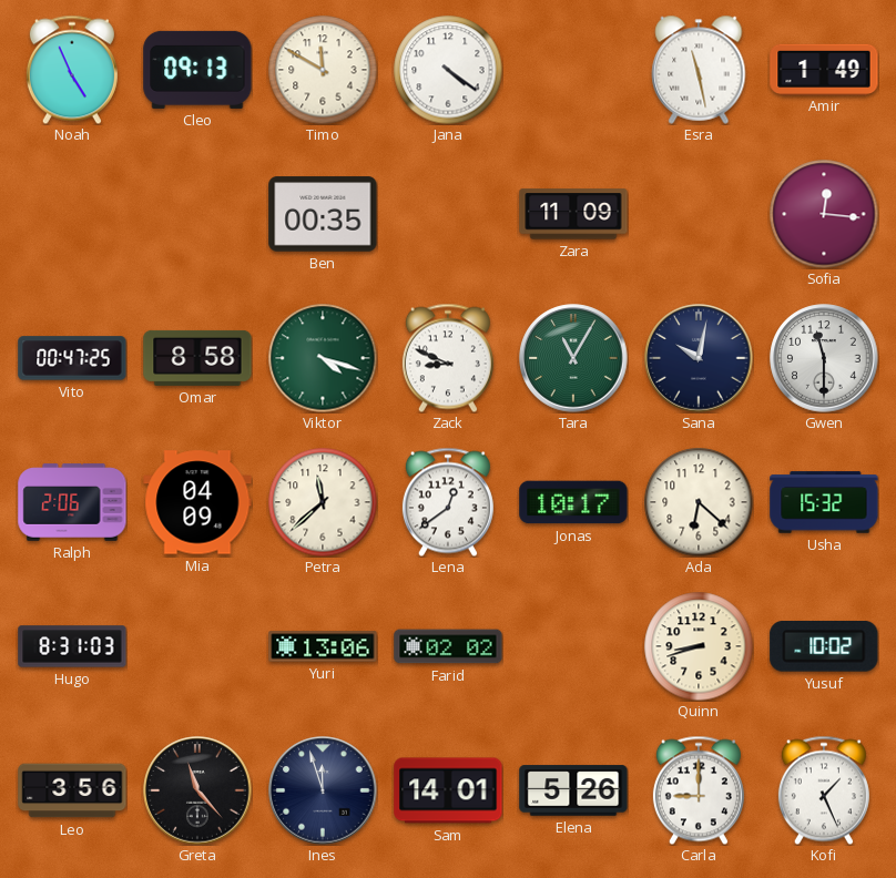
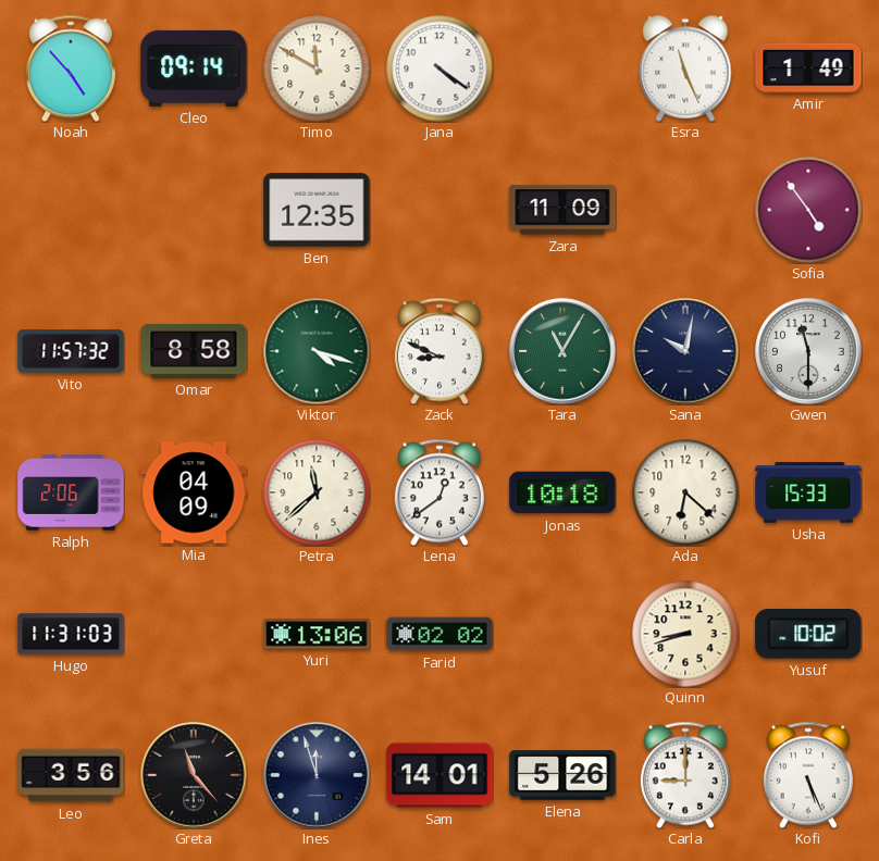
Noah: 4:56 -> 4:53
Cleo: 09:13 -> 09:14
Esra: 11:28 -> 11:26
Ben: 00:35 -> 12:35
Sofia: 12:16 -> 4:54
Vito: 00:47 -> 11:57
Jonas: 10:17 -> 10:18
Usha: 15:32 -> 15:33
Hugo: 8:31 -> 11:31
Kofi: 1:26 -> 5:26
